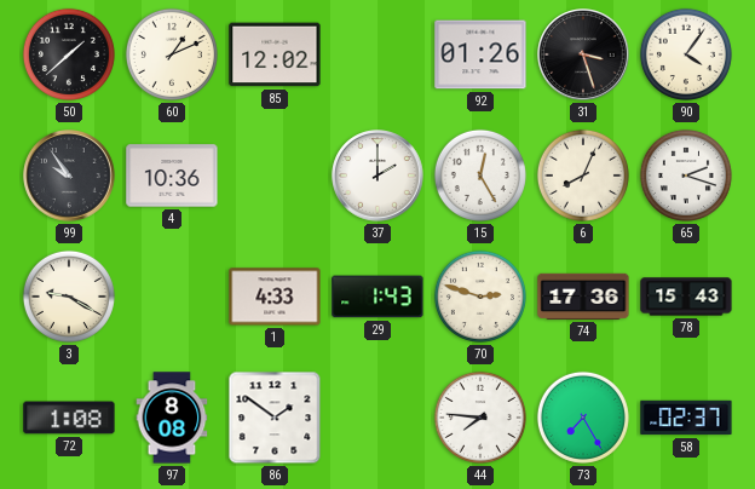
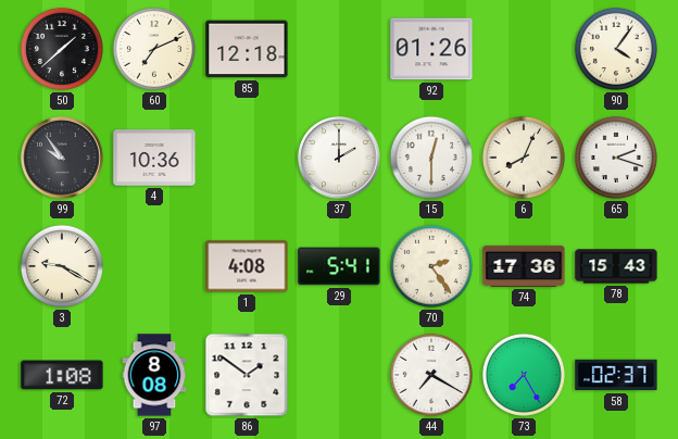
60: 1:11 -> 7:11
85: 12:02 -> 12:18
31: 3:27 -> none
15: 12:25 -> 12:30
1: 4:33 -> 4:08
29: 1:43 -> 5:41
70: 2:48 -> 2:24
44: 7:46 -> 7:20
